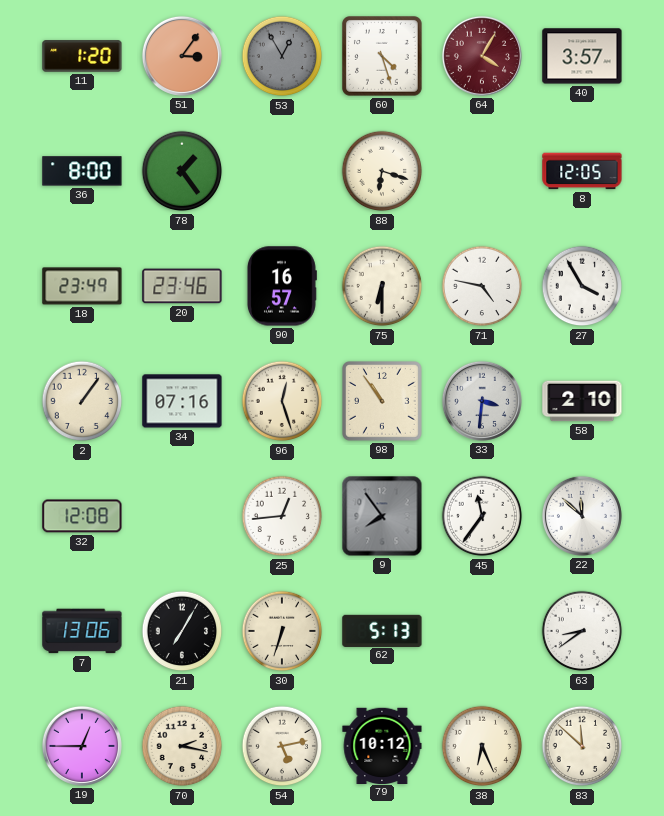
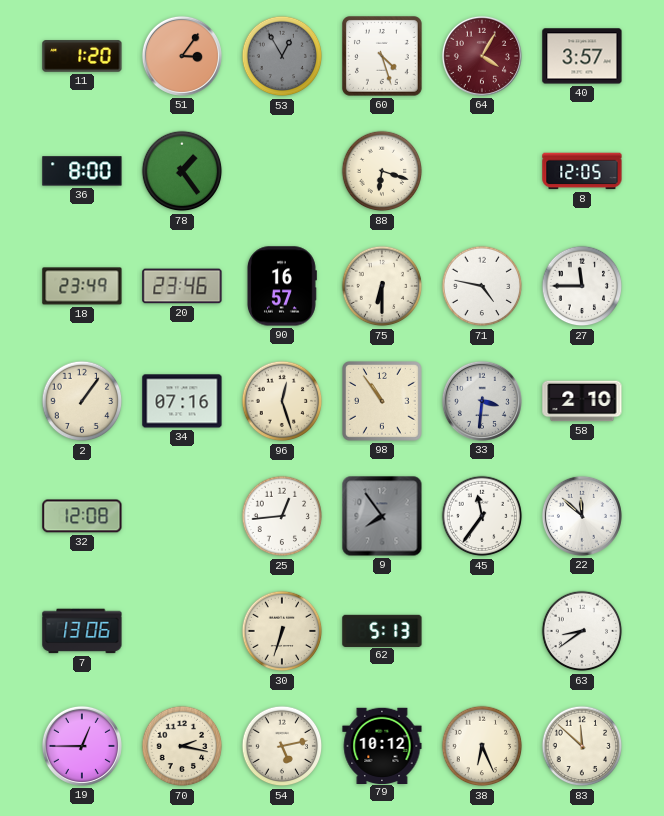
27: 3:55 -> 11:45
21: 7:05 -> none
